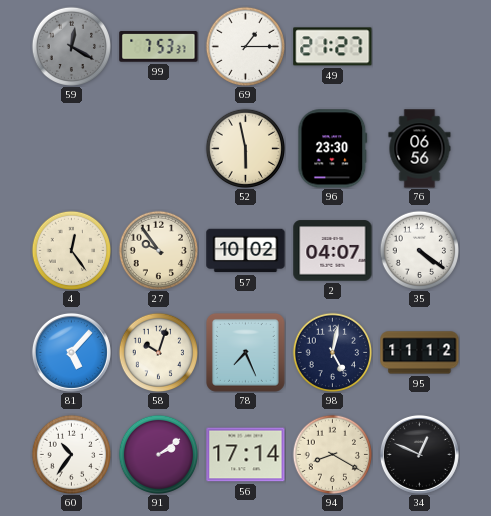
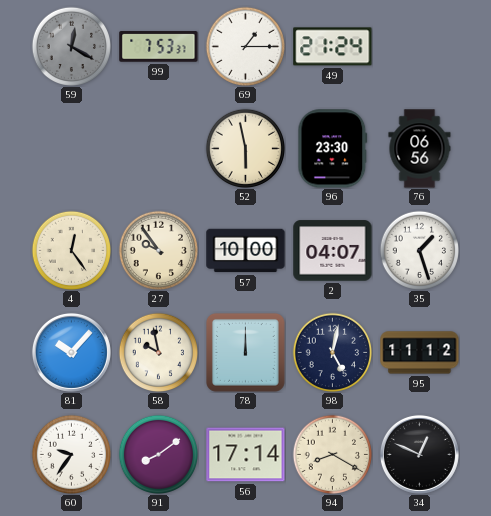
49: 21:27 -> 21:24
57: 10:02 -> 10:00
35: 4:21 -> 1:27
81: 5:07 -> 10:07
58: 10:03 -> 9:58
78: 7:26 -> 12:00
60: 10:36 -> 9:36
91: 2:09 -> 8:09
